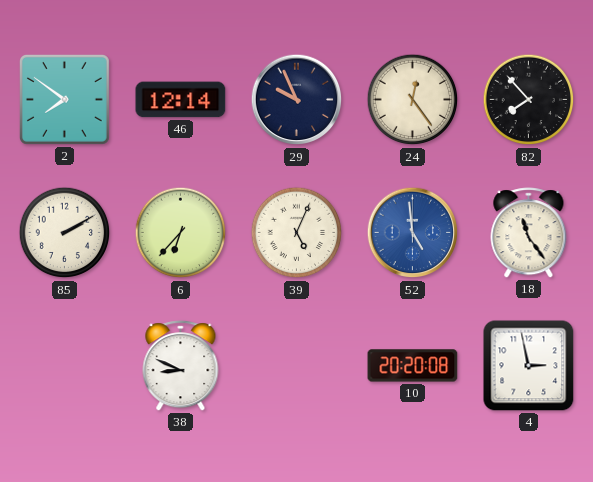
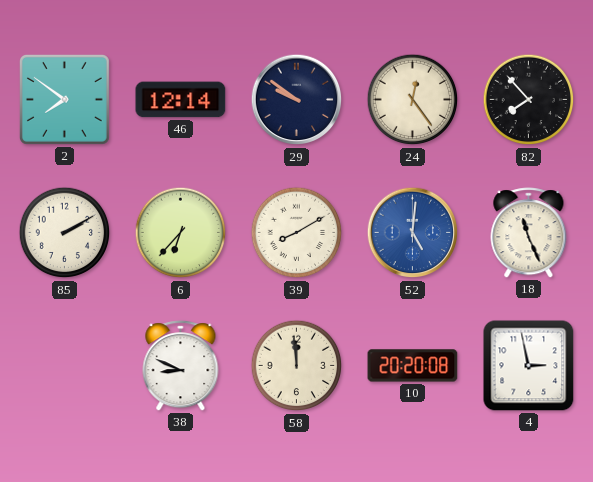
29: 9:56 -> 9:51
39: 5:04 -> 8:10
52: 4:59 -> 5:01
18: 11:24 -> 11:26
58: none -> 11:59
